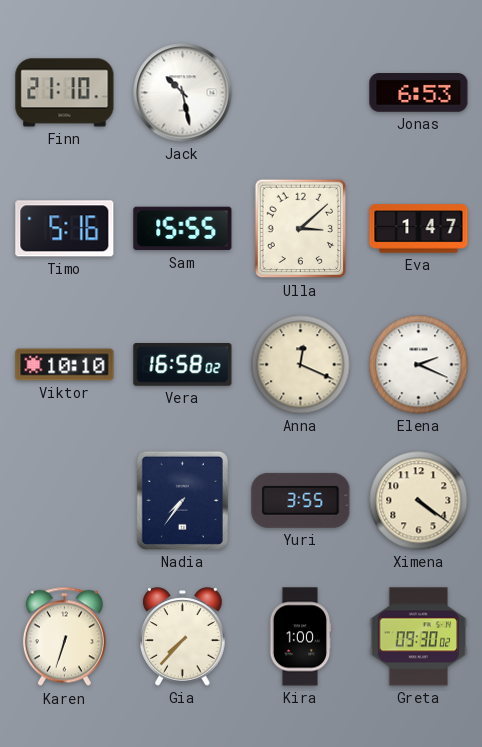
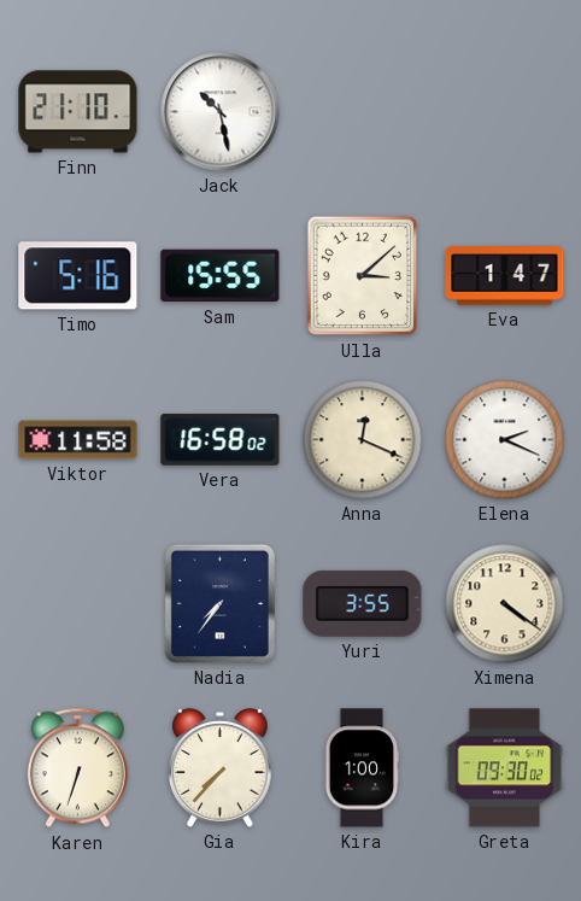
Jonas: 6:53 -> none
Viktor: 10:10 -> 11:58
